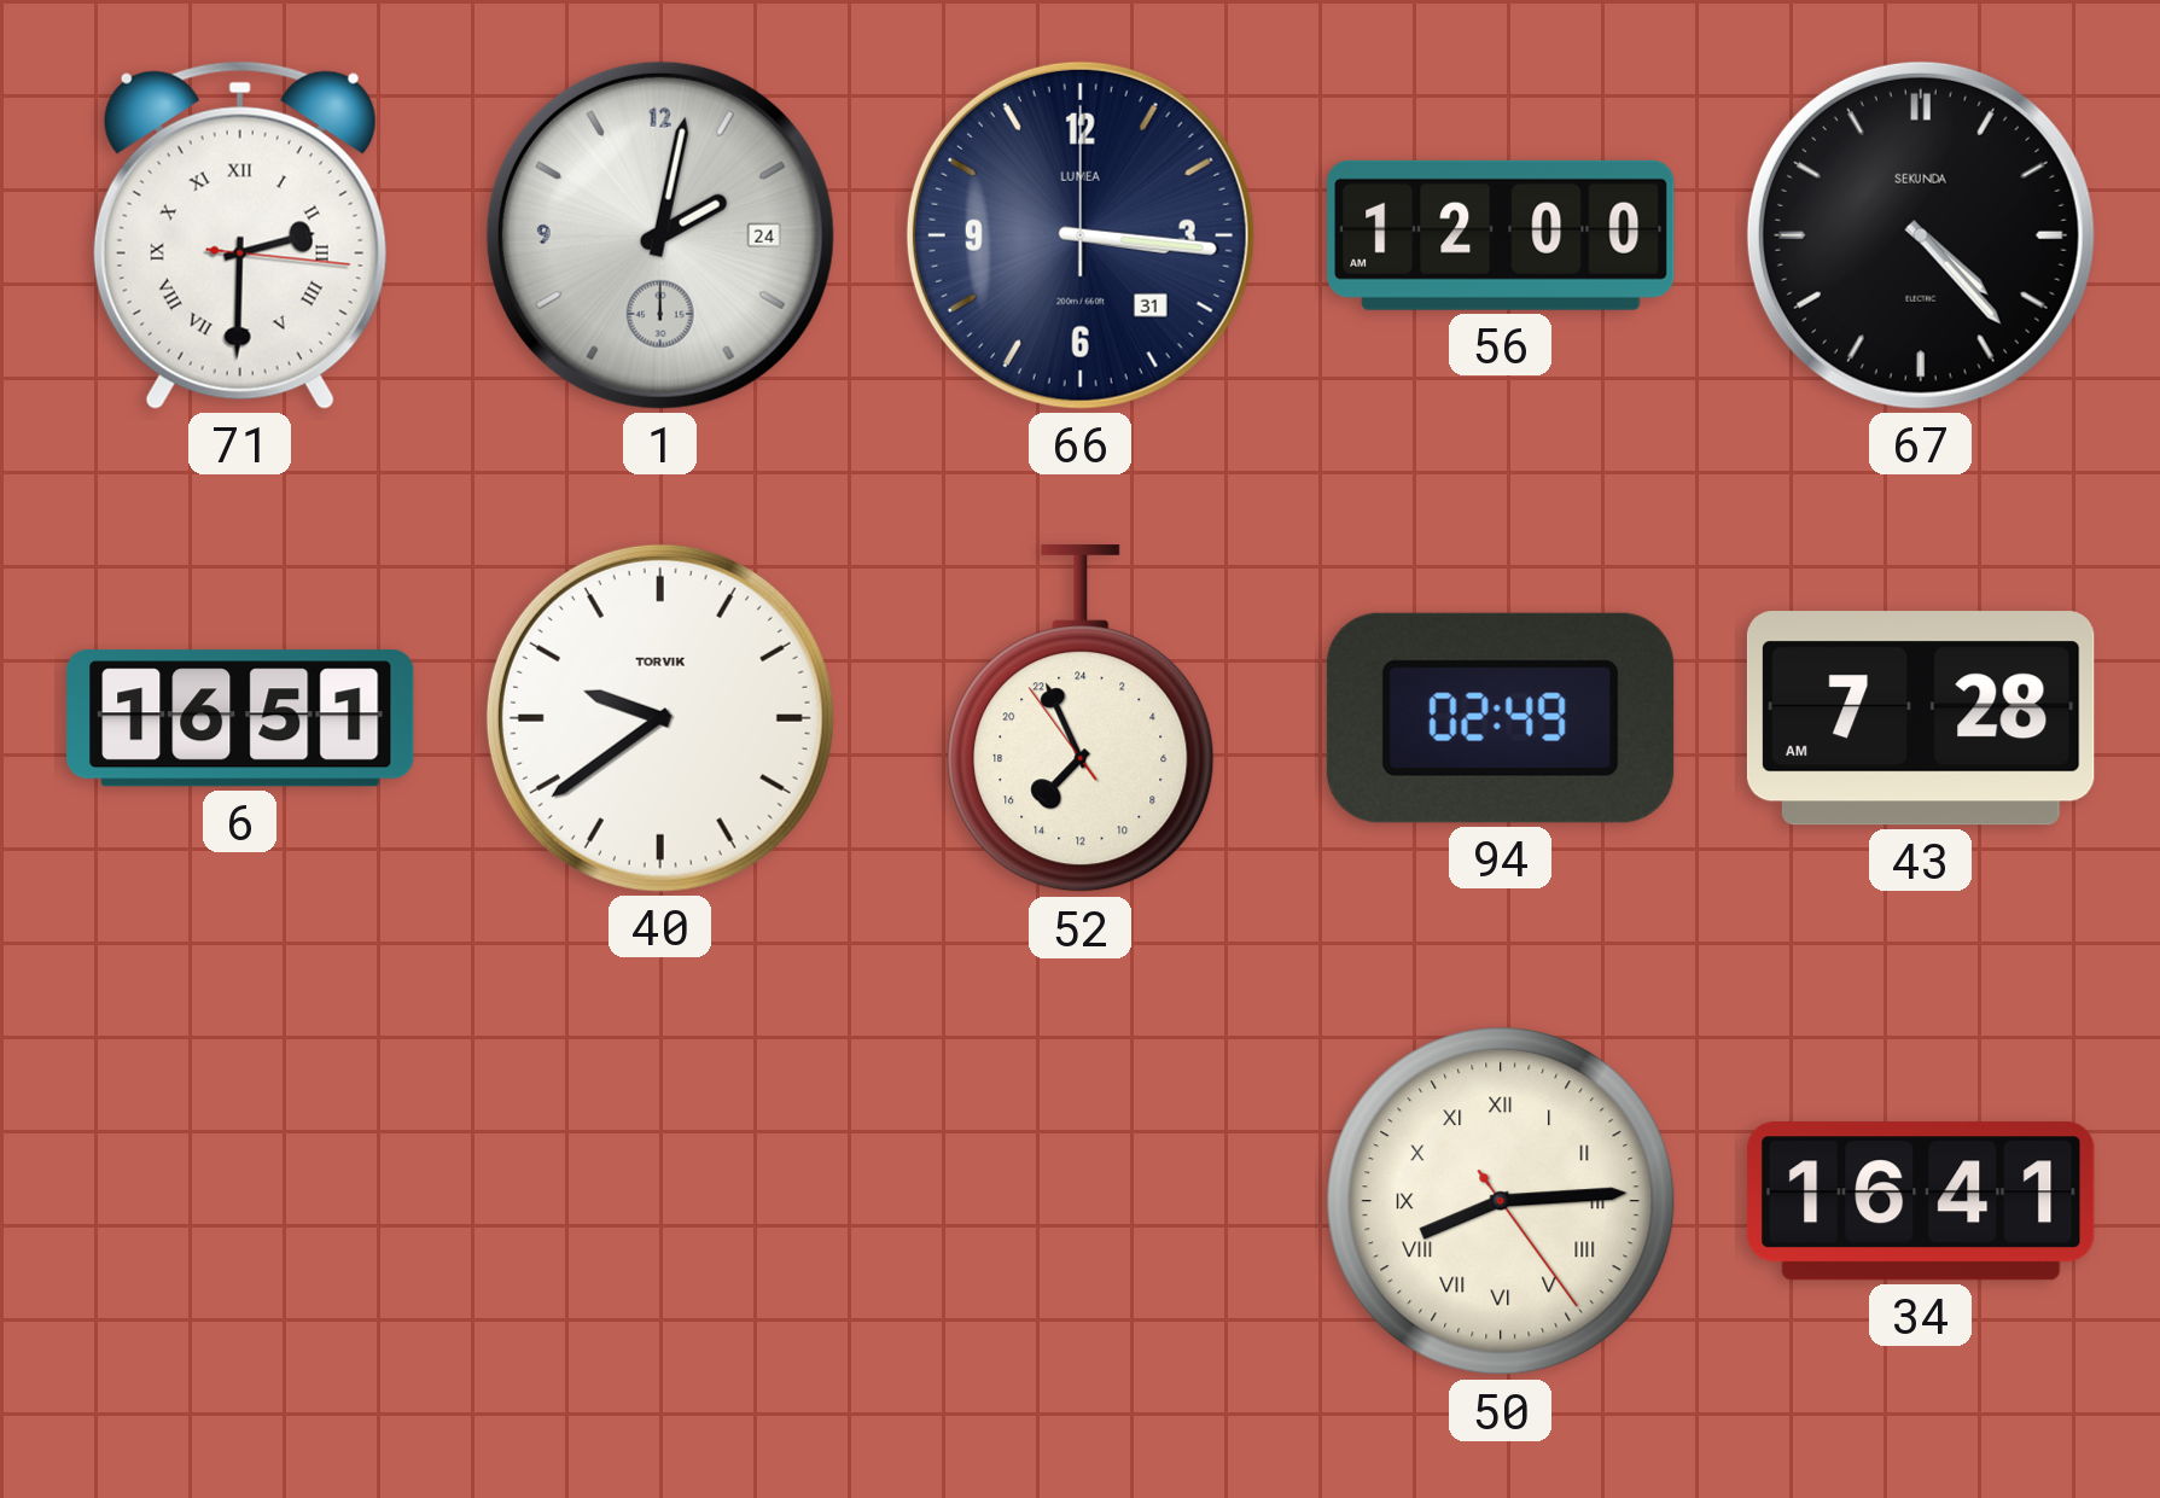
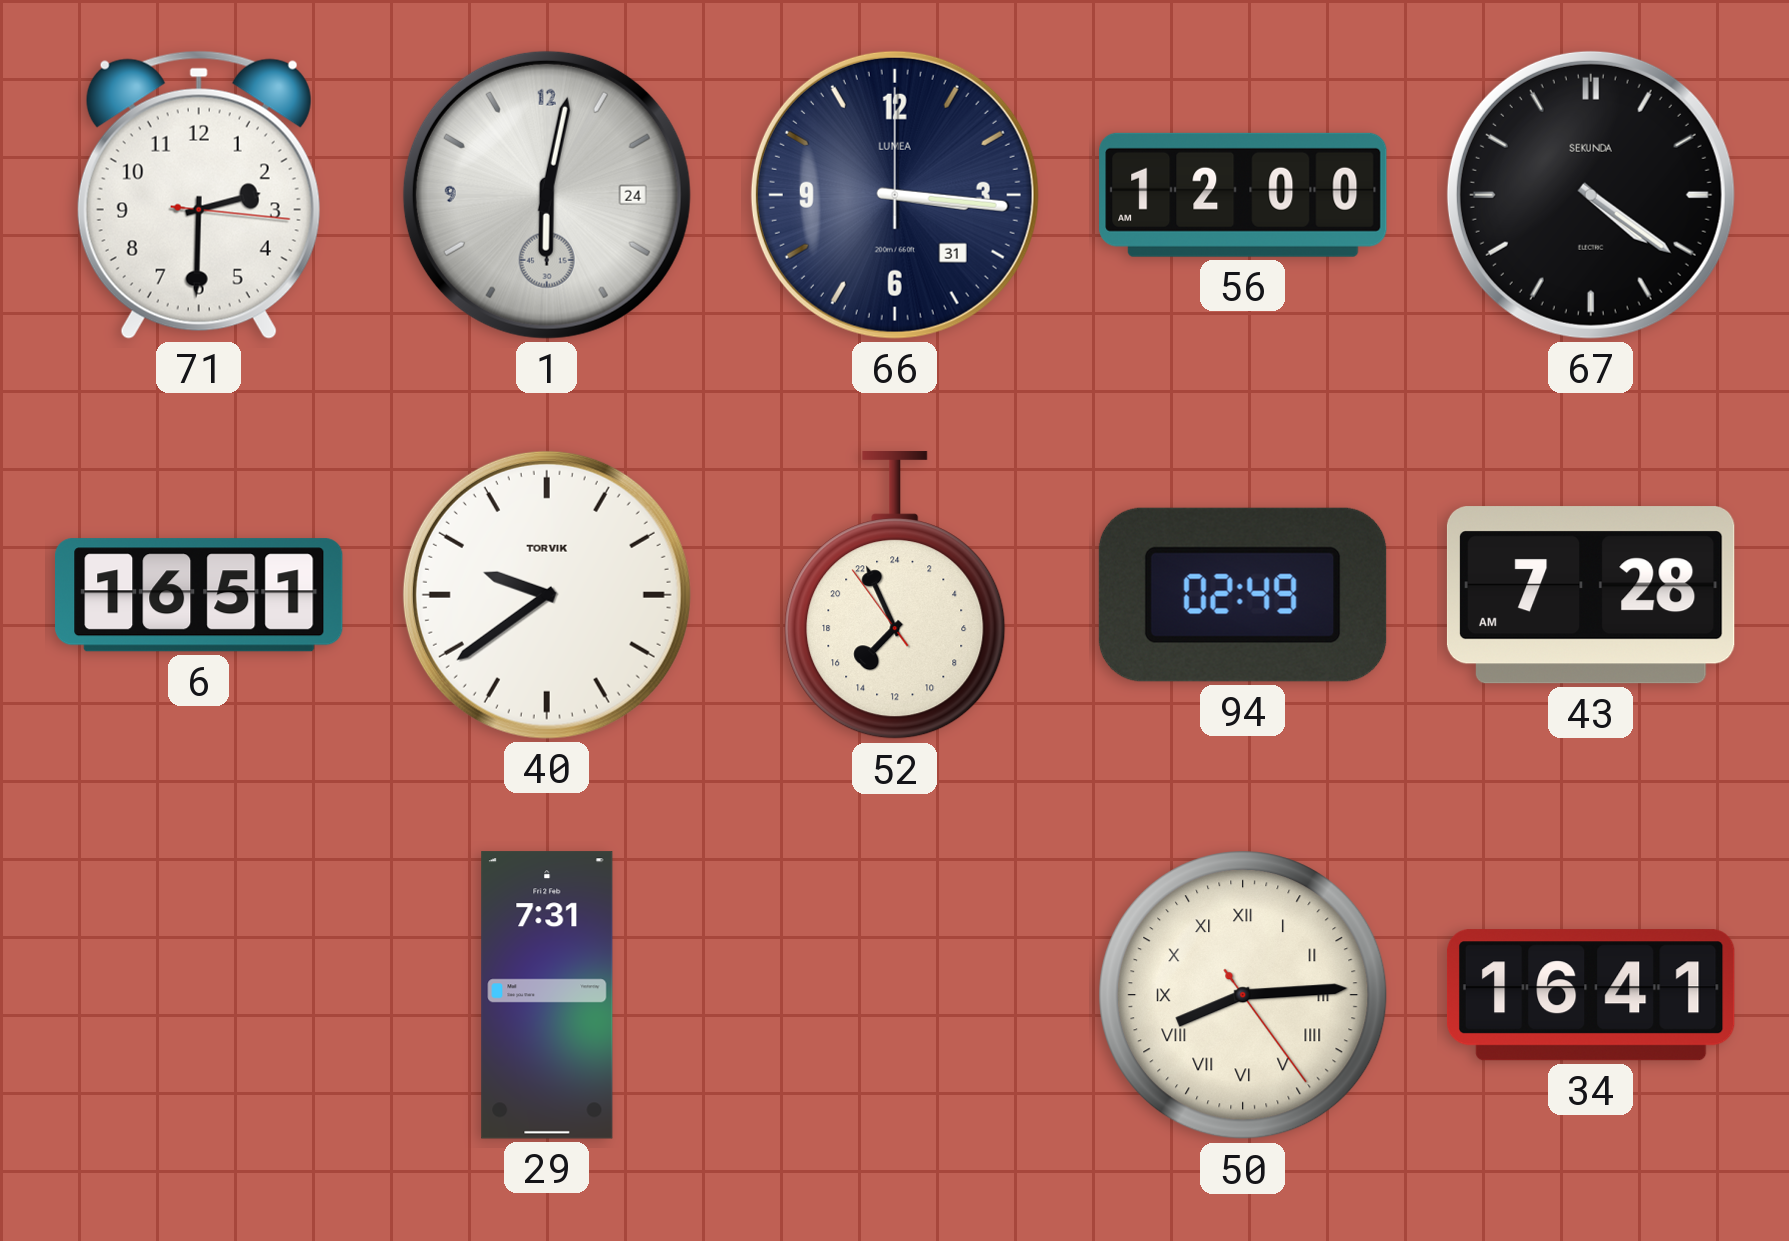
71 numerals: Roman -> Arabic
1: 2:02 -> 6:02
67: 4:23 -> 4:21
29: none -> 7:31
